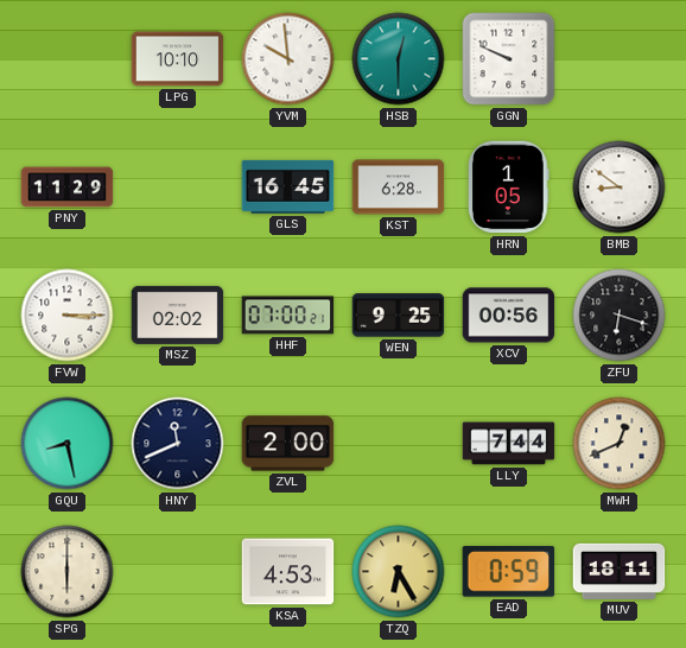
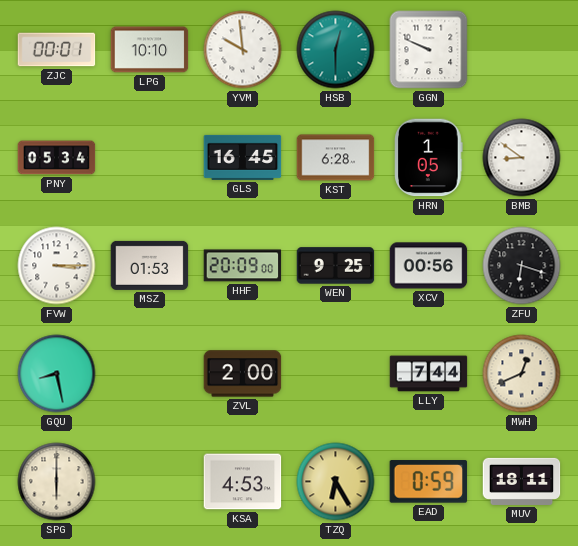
ZJC: none -> 00:01
PNY: 11:29 -> 05:34
MSZ: 02:02 -> 01:53
HHF: 07:00 -> 20:09
HNY: 11:41 -> none
